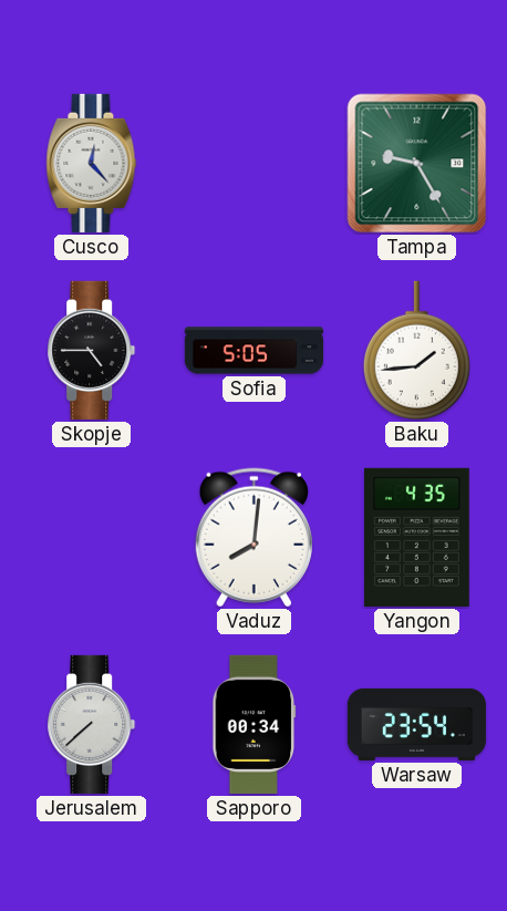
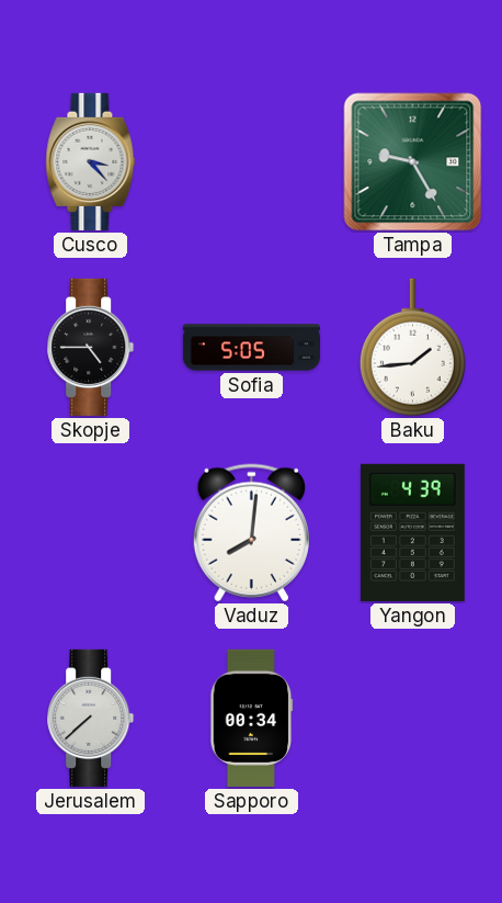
Cusco: 12:23 -> 3:23
Yangon: 4:35 -> 4:39
Warsaw: 23:54 -> none
